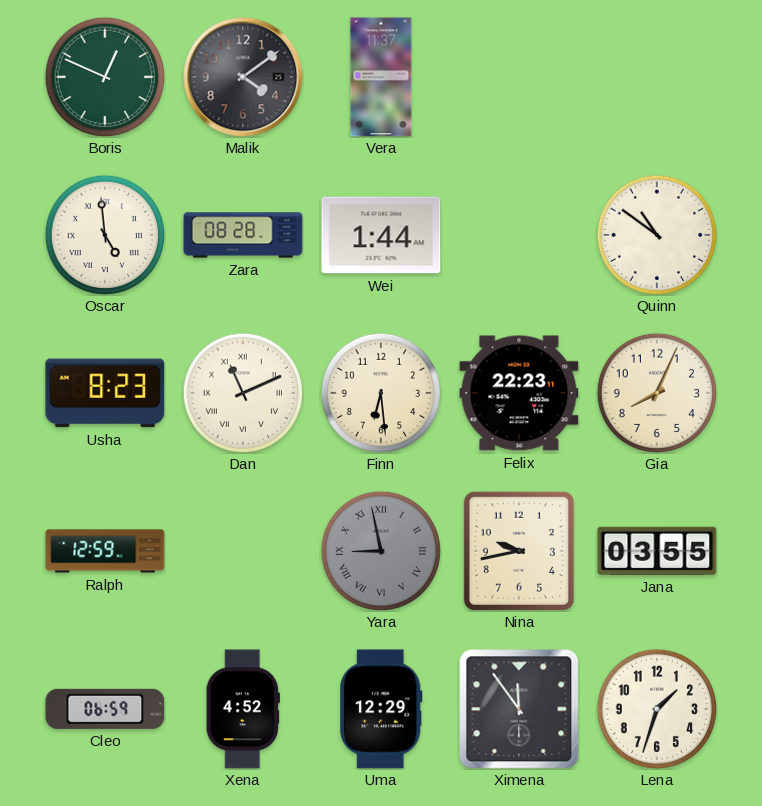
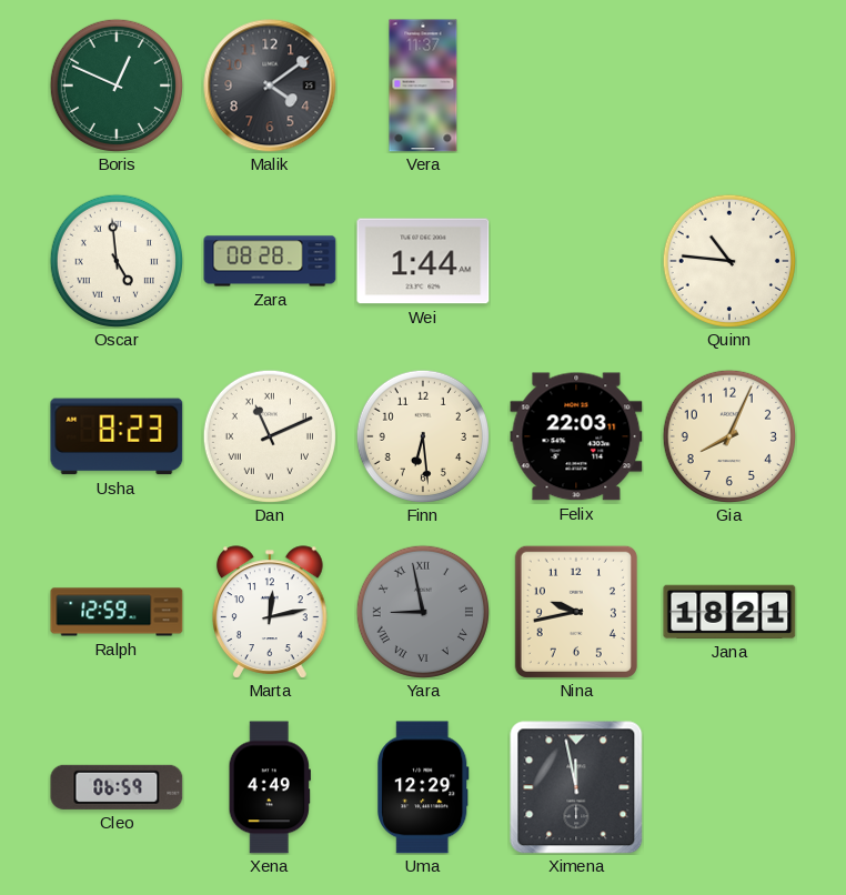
Quinn: 10:51 -> 10:46
Felix: 22:23 -> 22:03
Marta: none -> 12:13
Jana: 03:55 -> 18:21
Xena: 4:52 -> 4:49
Ximena: 11:54 -> 11:58
Lena: 1:33 -> none
